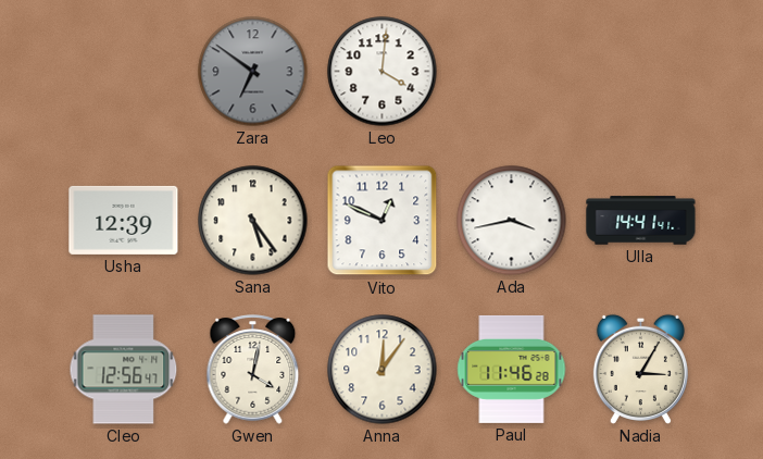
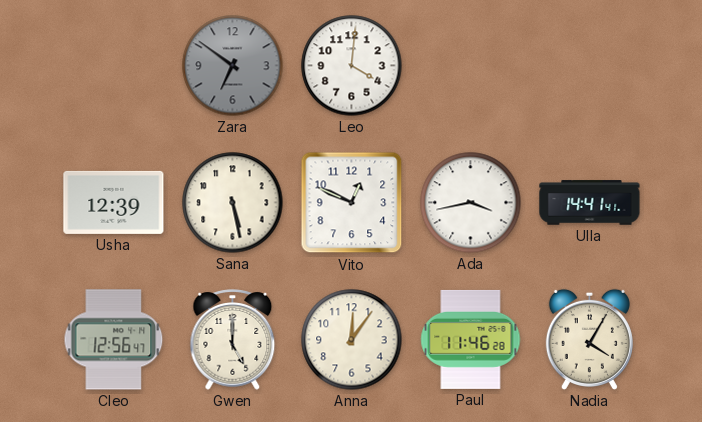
Sana: 5:24 -> 5:28
Gwen: 4:02 -> 5:00
Nadia: 3:05 -> 4:05
